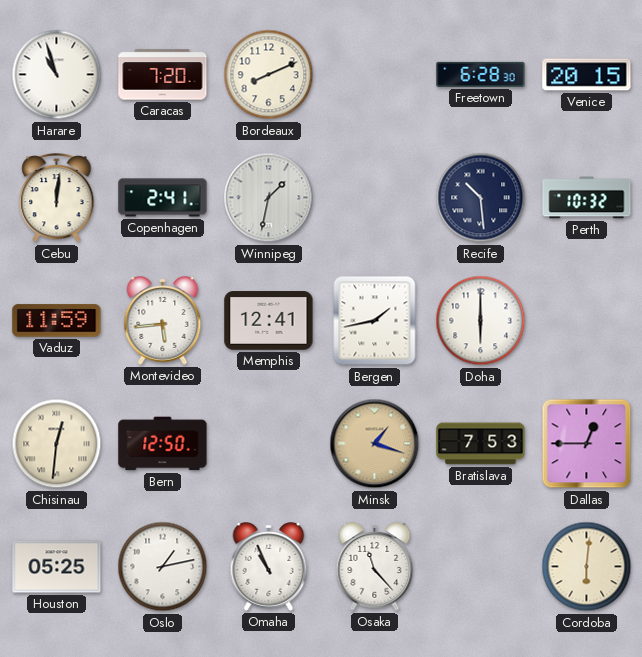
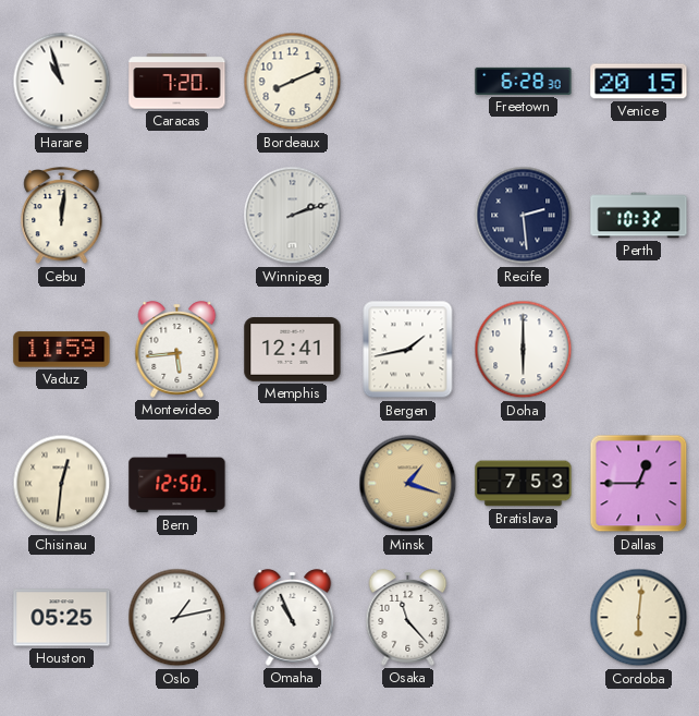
Copenhagen: 2:41 -> none
Winnipeg: 1:32 -> 2:12
Recife: 10:29 -> 2:29
